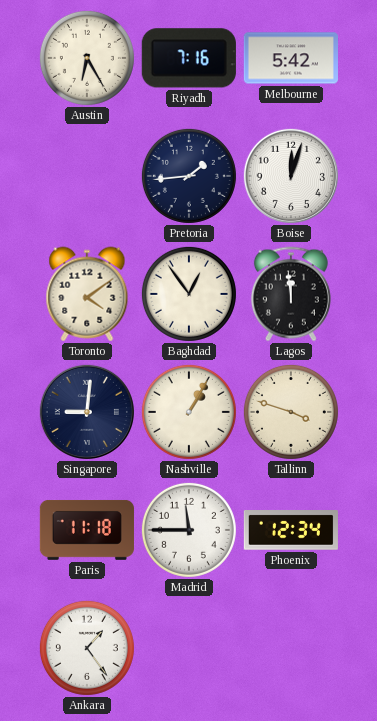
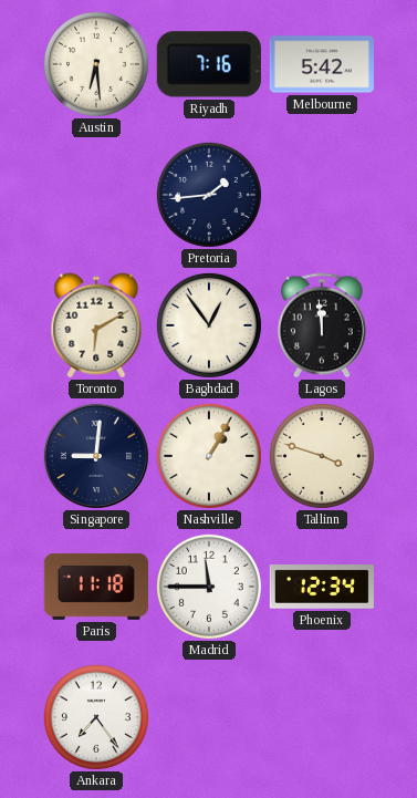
Austin: 6:25 -> 6:29
Boise: 12:03 -> none
Toronto: 4:09 -> 6:10
Ankara: 1:24 -> 7:24
